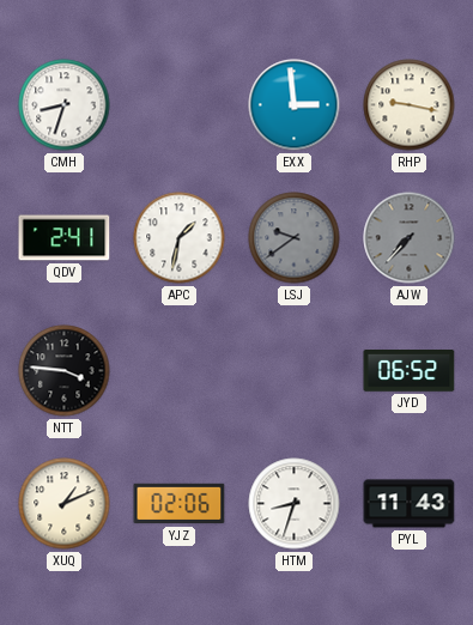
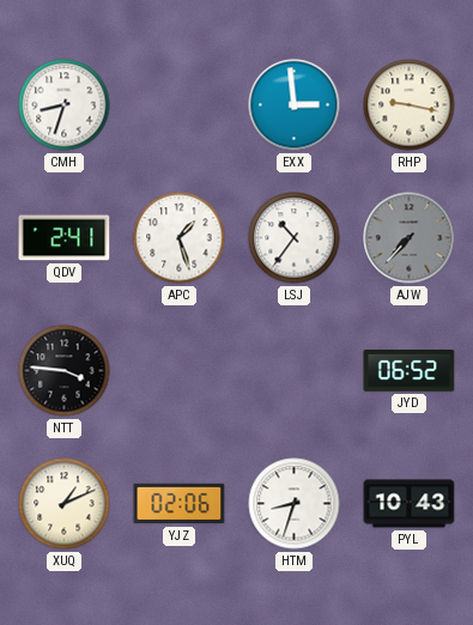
APC: 1:32 -> 1:27
LSJ: 9:39 -> 10:36
LSJ dial: grey -> white
PYL: 11:43 -> 10:43
